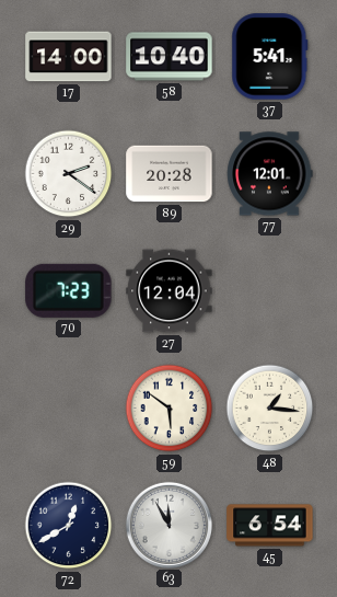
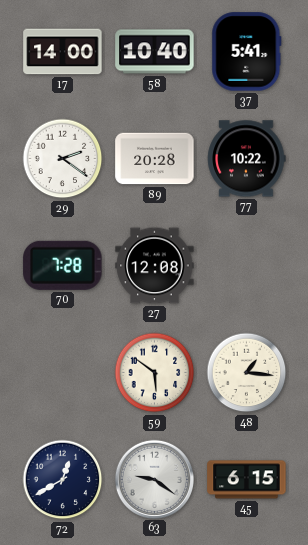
77: 12:01 -> 10:22
70: 7:23 -> 7:28
27: 12:04 -> 12:08
63: 11:55 -> 9:21
45: 6:54 -> 6:15
